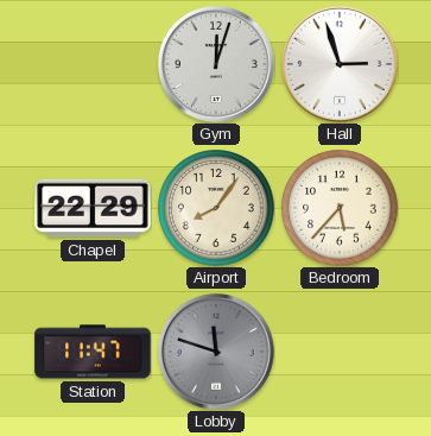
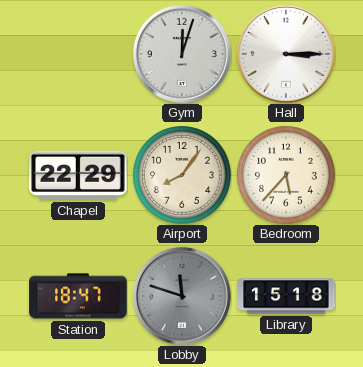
Hall: 2:57 -> 3:15
Station: 11:47 -> 18:47
Library: none -> 15:18
